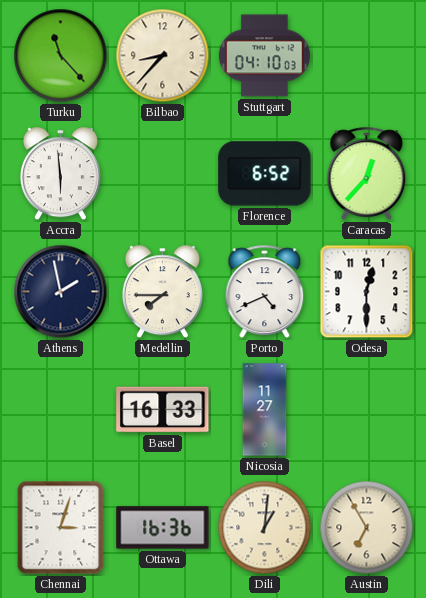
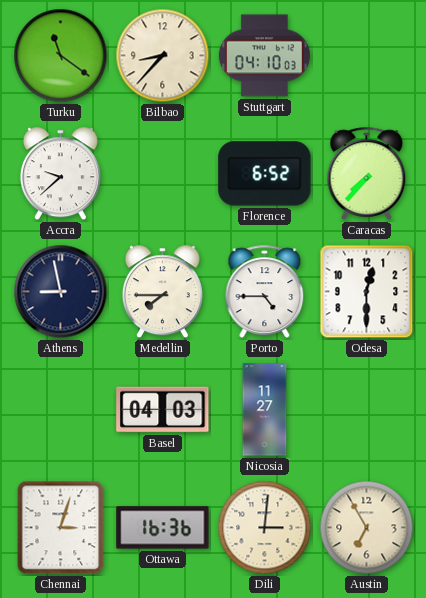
Turku: 11:23 -> 11:21
Accra: 5:59 -> 9:38
Caracas: 12:37 -> 7:37
Athens: 1:58 -> 8:58
Porto: 4:41 -> 4:45
Basel: 16:33 -> 04:03
Dili: 1:01 -> 3:01
